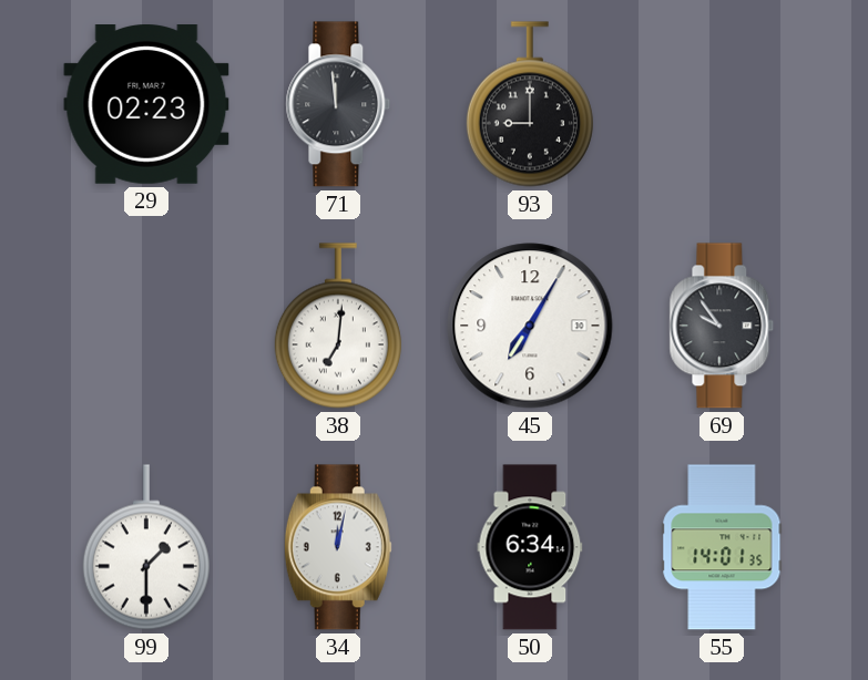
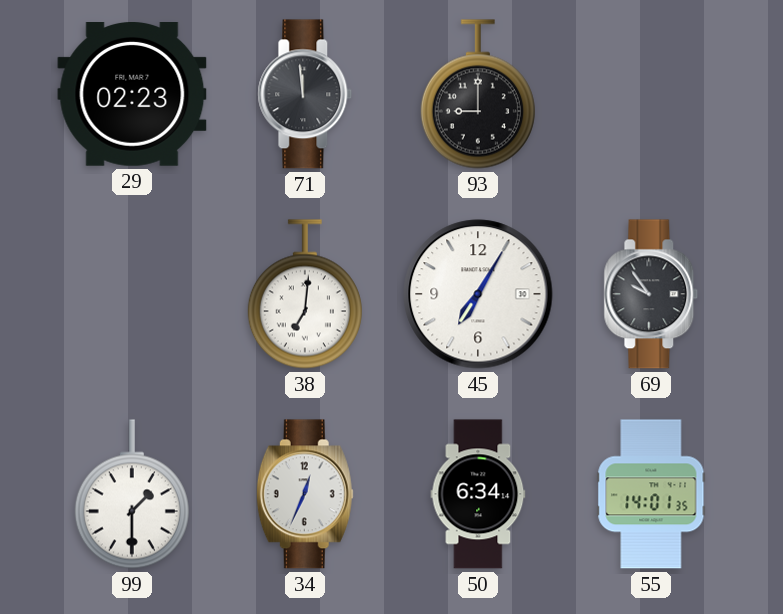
34: 12:02 -> 12:34
